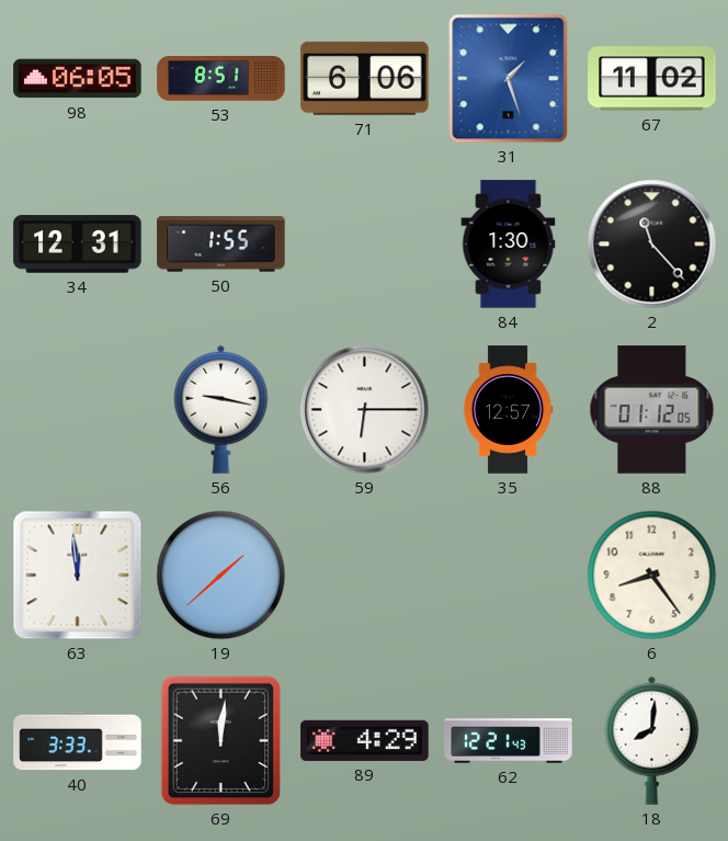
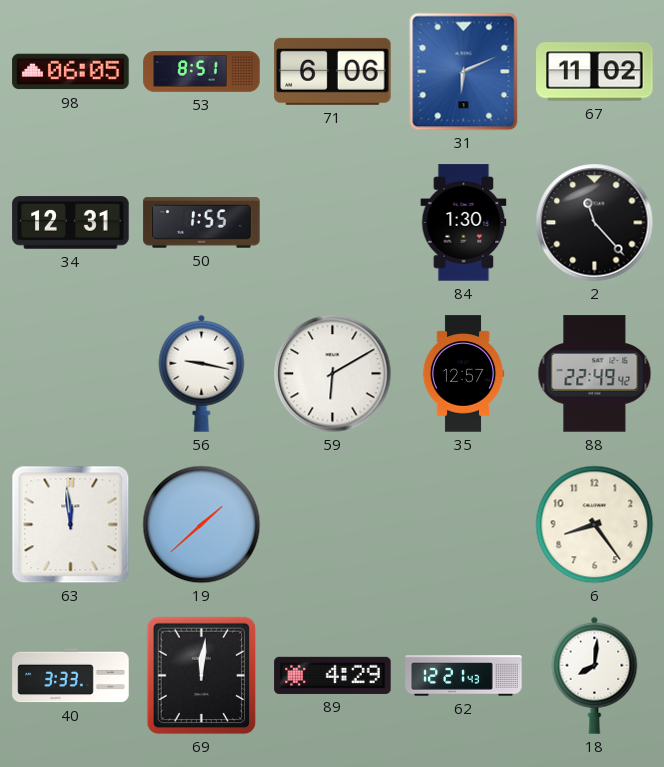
31: 1:27 -> 6:11
59: 6:15 -> 6:10
88: 01:12 -> 22:49
